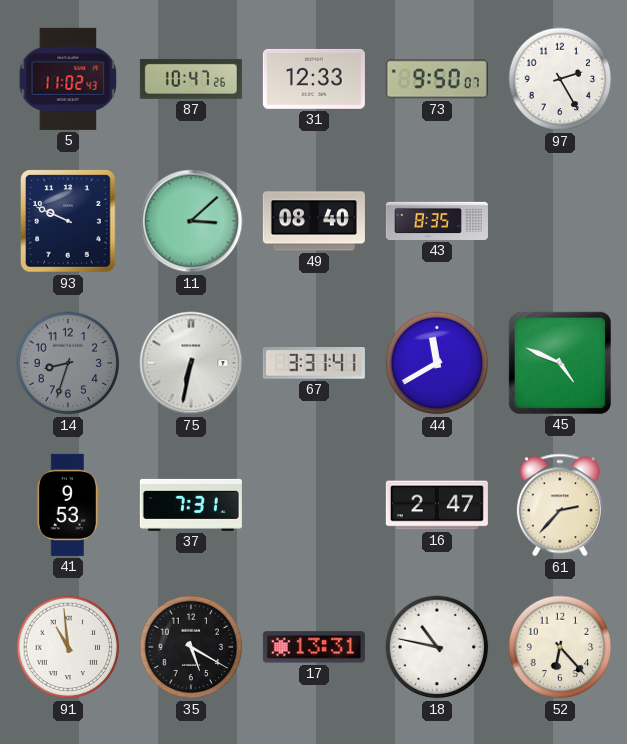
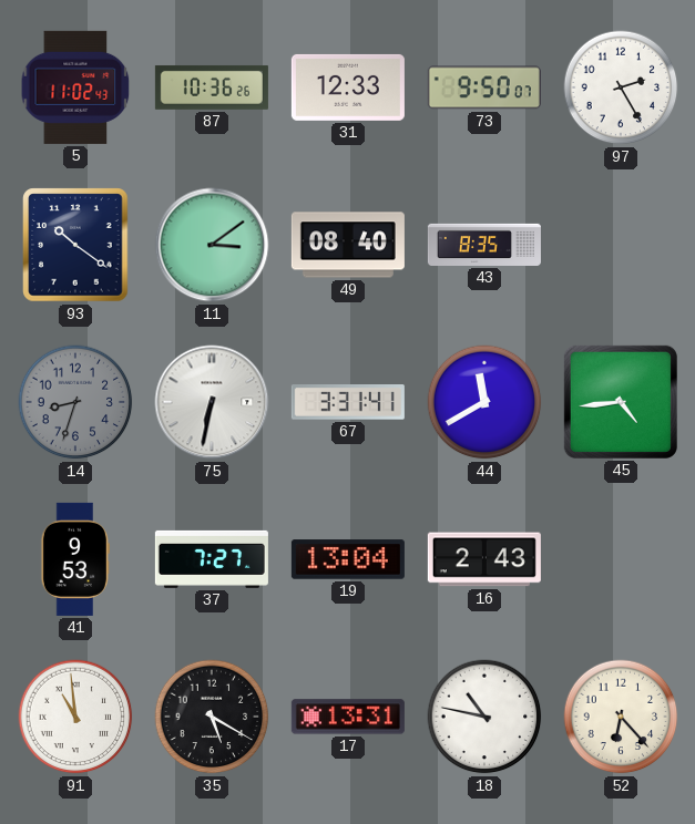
87: 10:47 -> 10:36
93: 9:49 -> 10:21
11: 3:08 -> 3:09
45: 4:49 -> 4:44
37: 7:31 -> 7:27
19: none -> 13:04
16: 2:47 -> 2:43
61: 2:37 -> none
